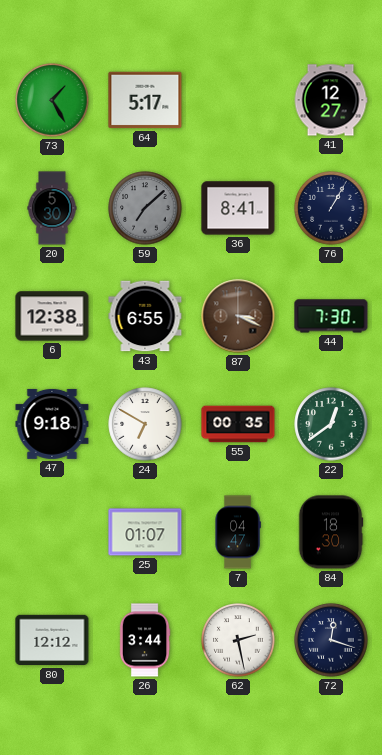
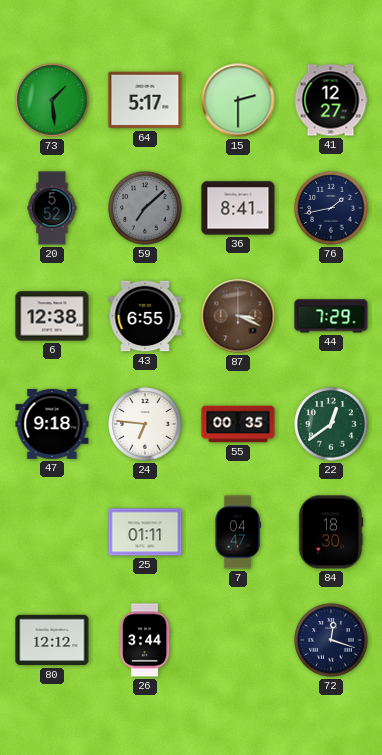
73: 1:25 -> 1:29
15: none -> 2:30
20: 5:30 -> 5:52
76: 1:05 -> 1:43
44: 7:30 -> 7:29
24: 6:50 -> 6:46
25: 01:07 -> 01:11
62: 2:28 -> none
